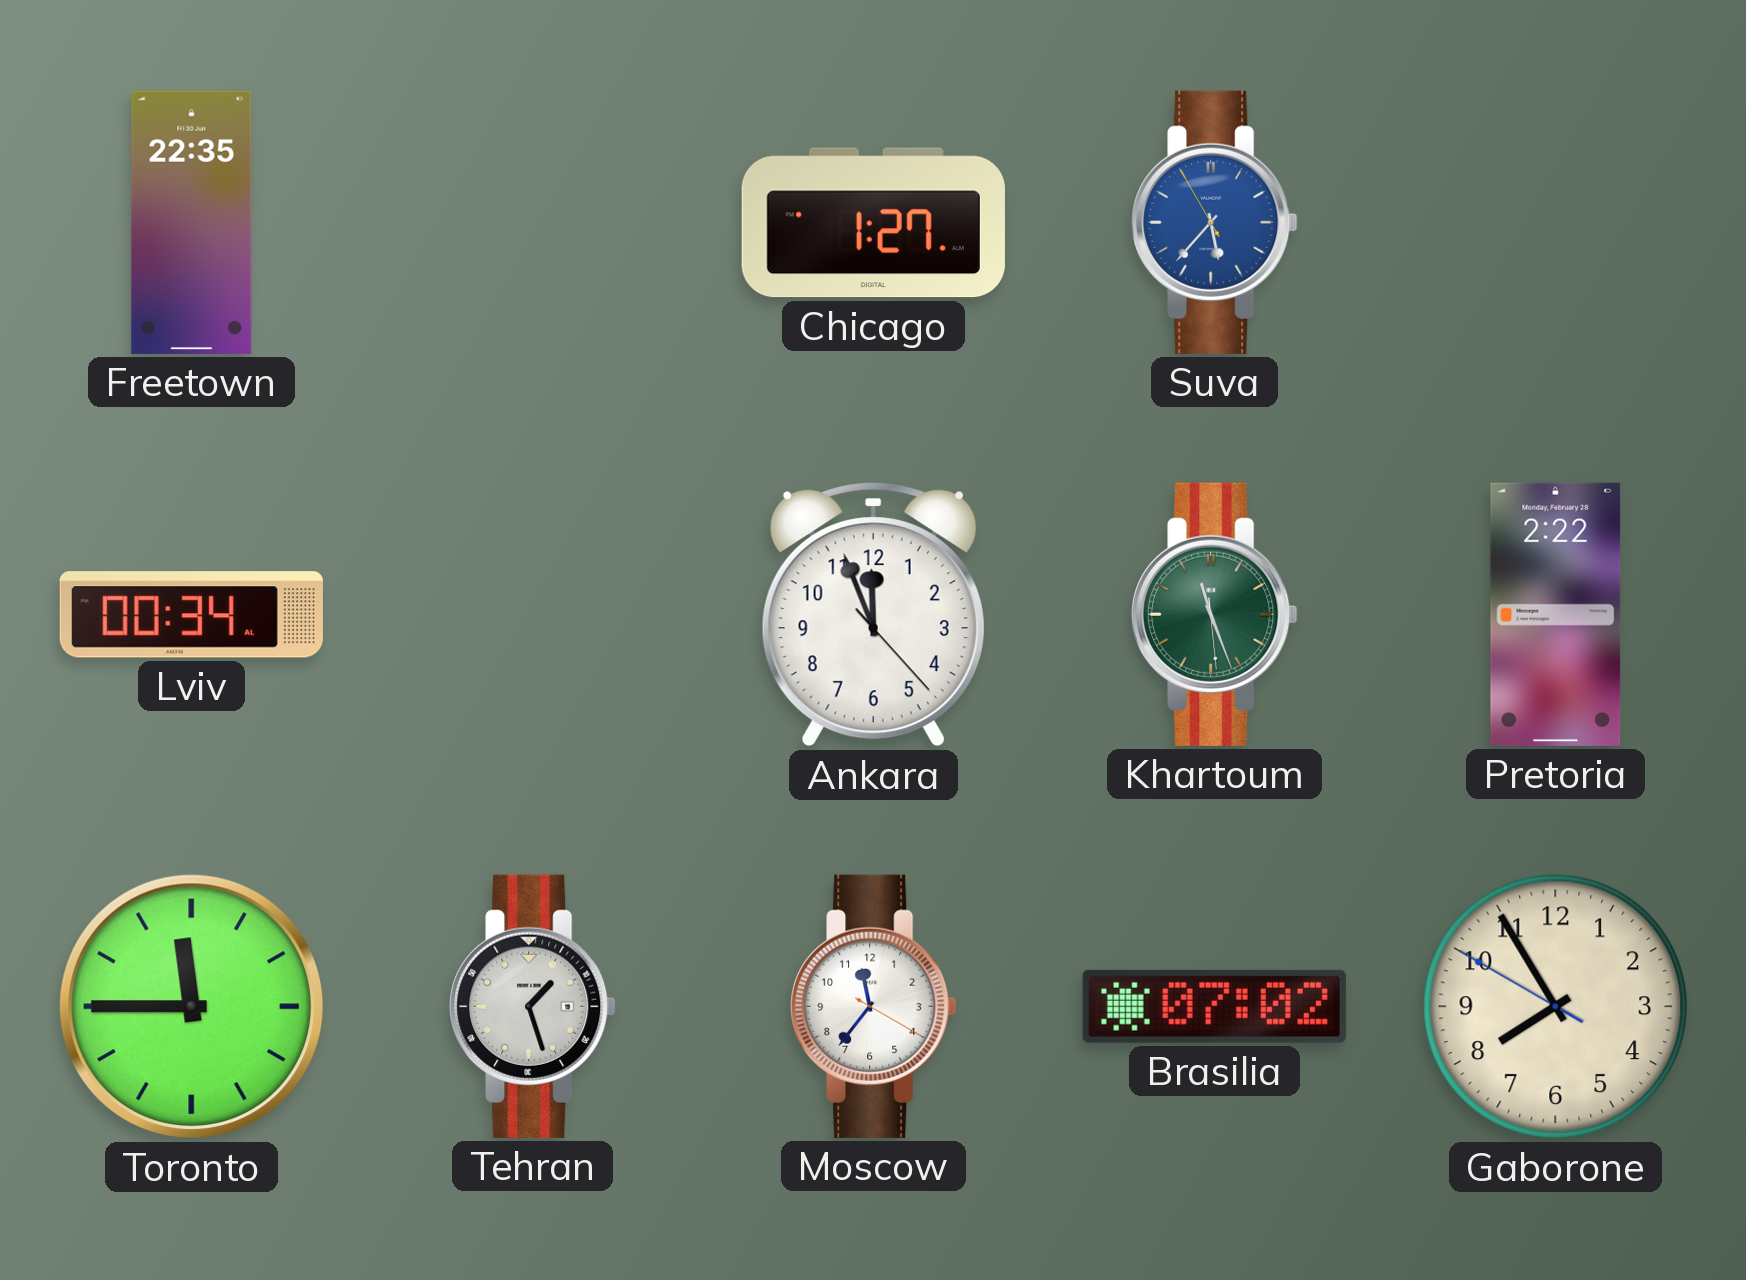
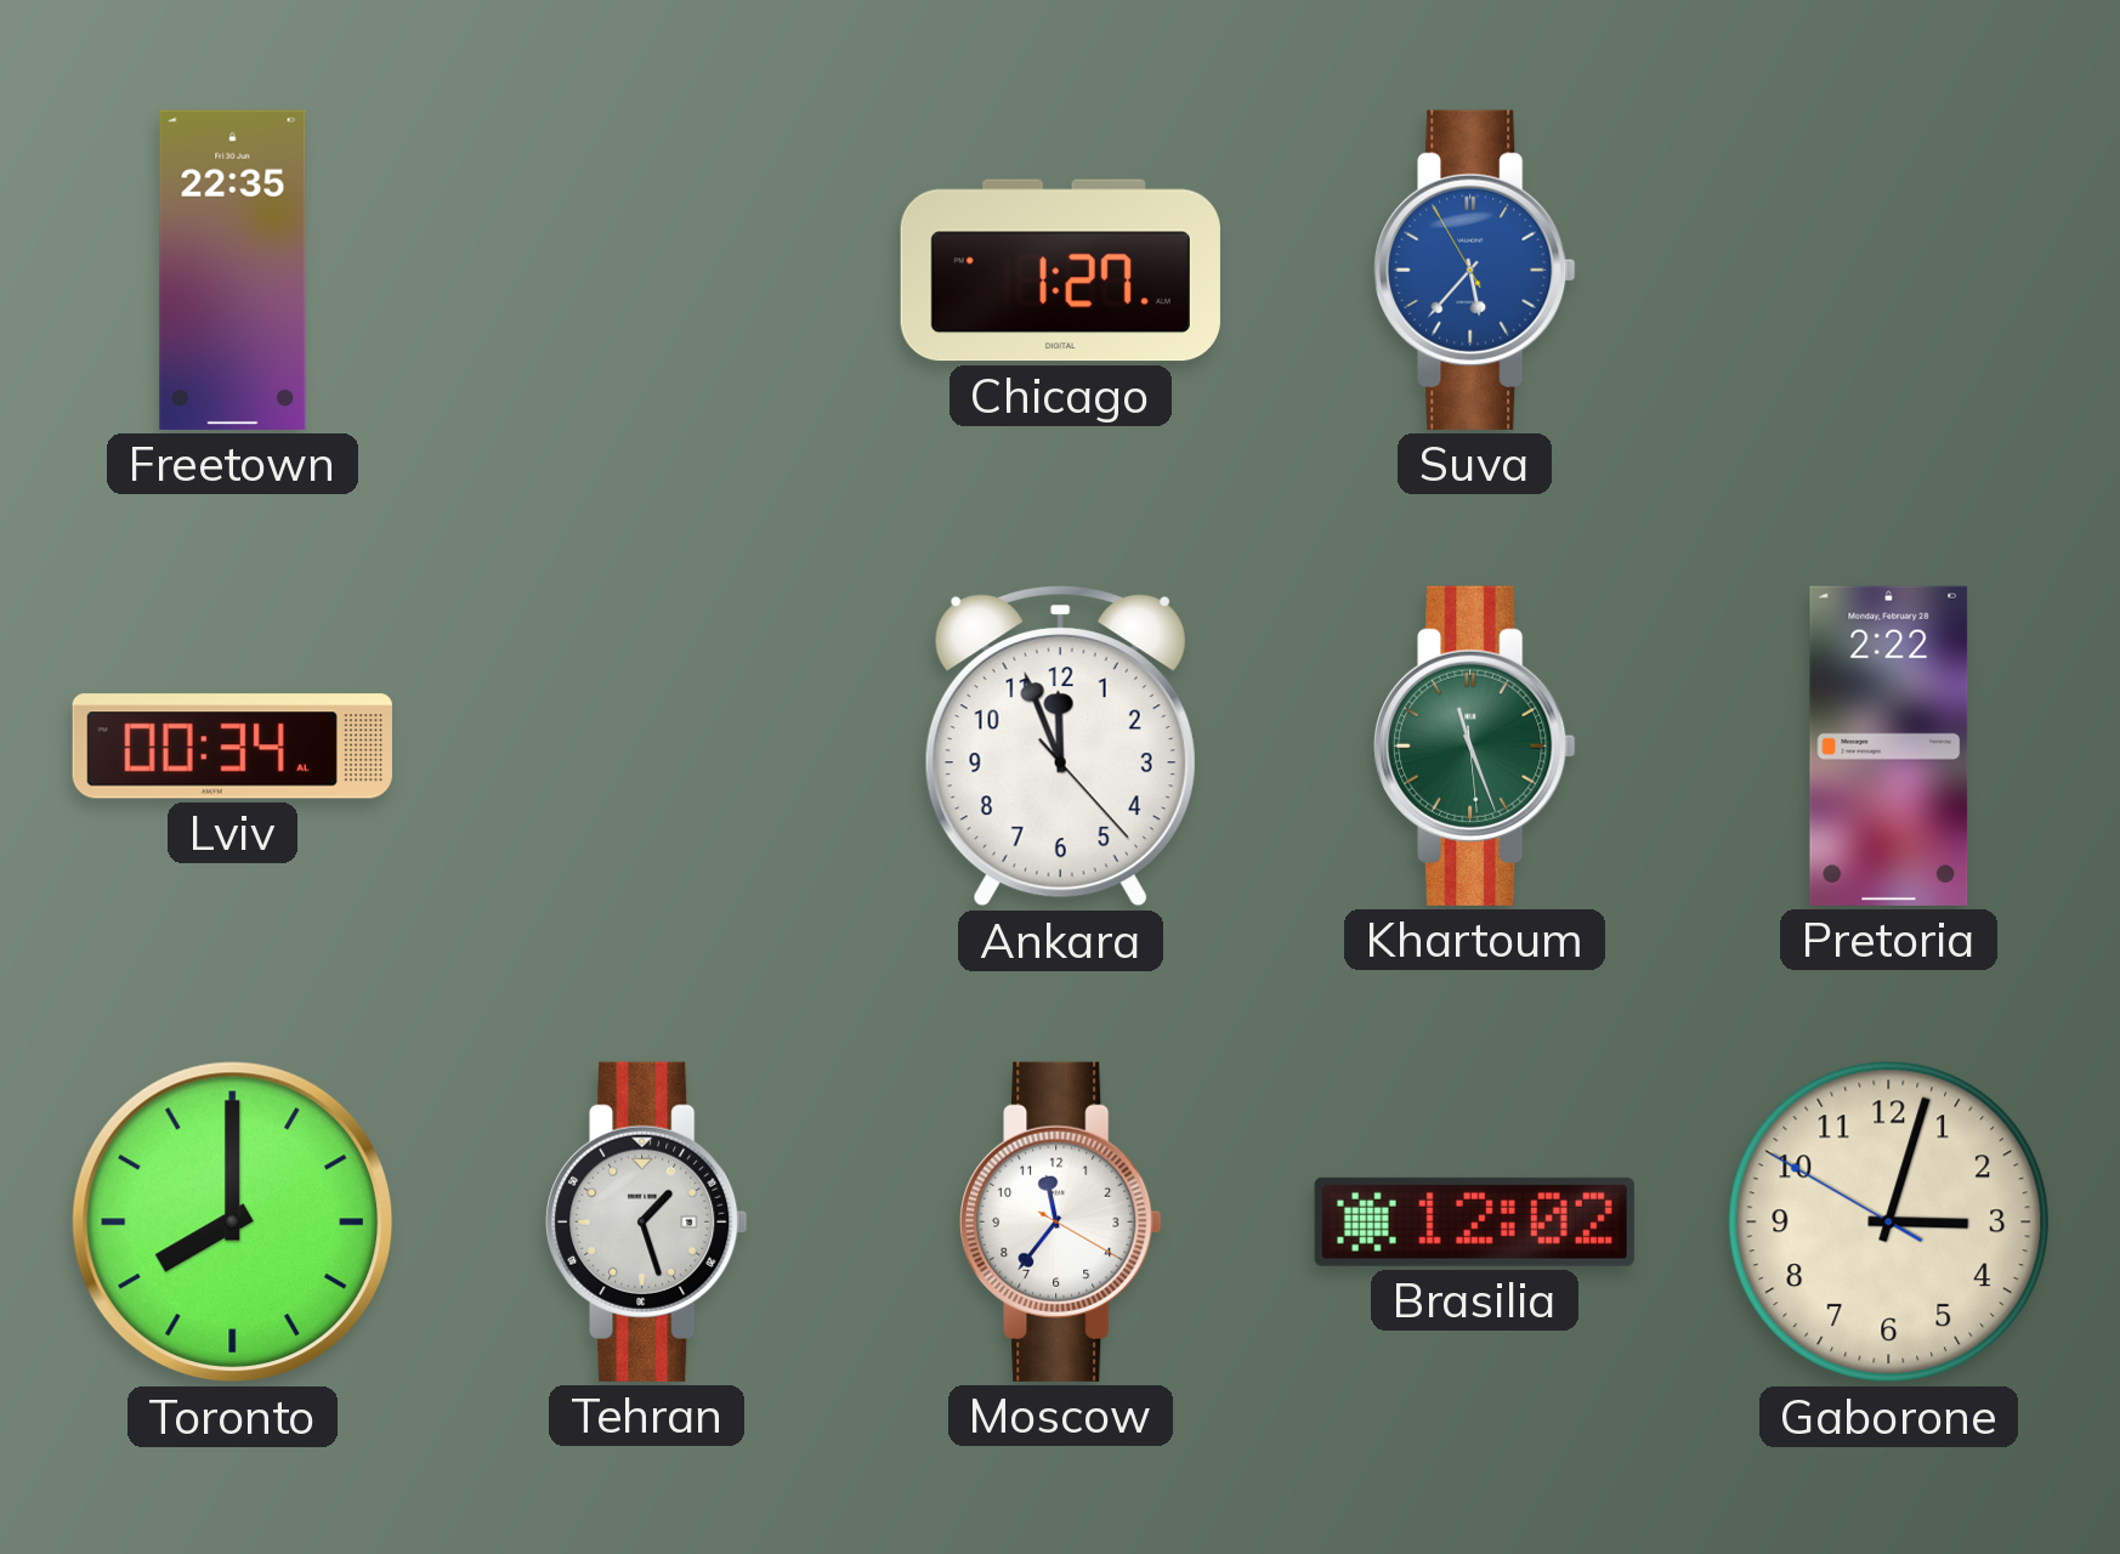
Toronto: 11:45 -> 8:00
Brasilia: 07:02 -> 12:02
Gaborone: 7:54 -> 3:02
